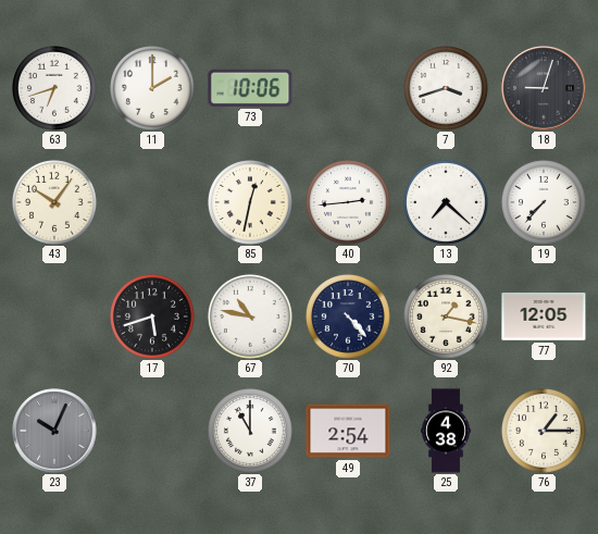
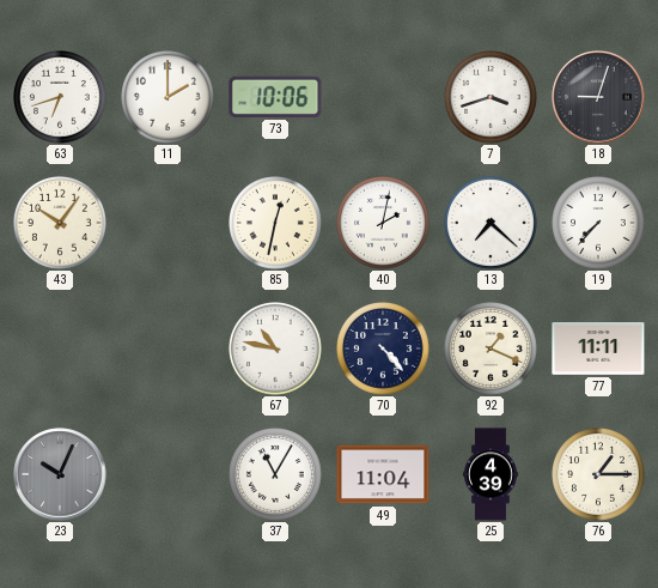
40: 2:44 -> 2:02
17: 5:42 -> none
92: 1:17 -> 1:19
77: 12:05 -> 11:11
37: 11:00 -> 11:05
49: 2:54 -> 11:04
25: 4:38 -> 4:39
